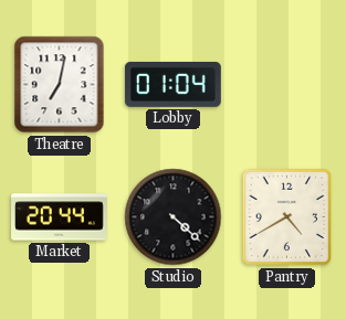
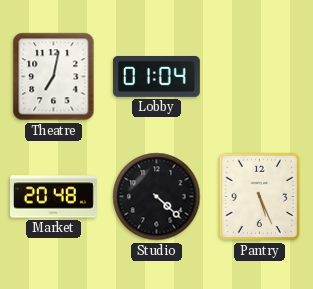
Market: 20:44 -> 20:48
Pantry: 4:40 -> 5:26
